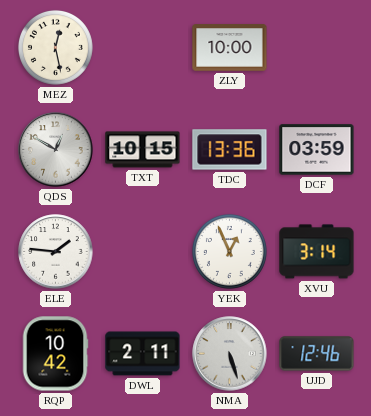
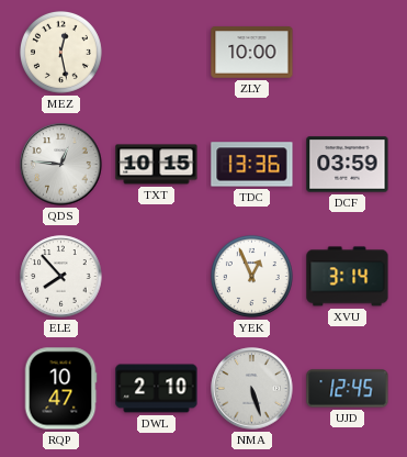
QDS: 12:50 -> 12:46
ELE: 1:46 -> 7:53
RQP: 10:42 -> 10:47
DWL: 2:11 -> 2:10
UJD: 12:46 -> 12:45
